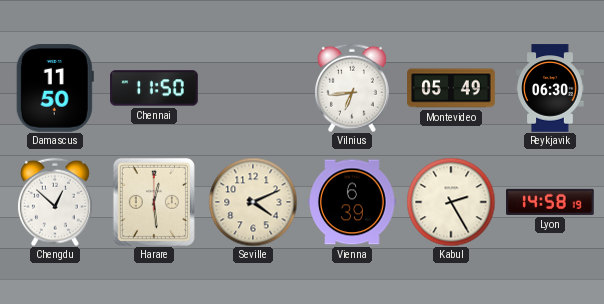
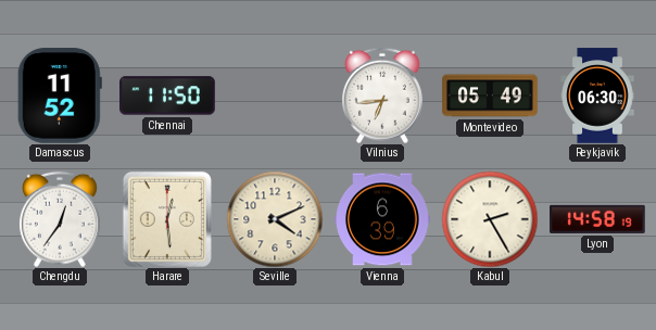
Damascus: 11:50 -> 11:52
Chengdu: 12:52 -> 12:36
